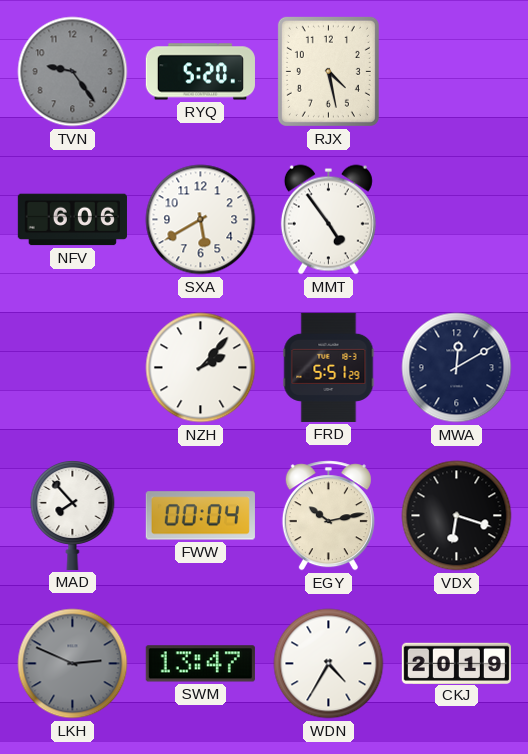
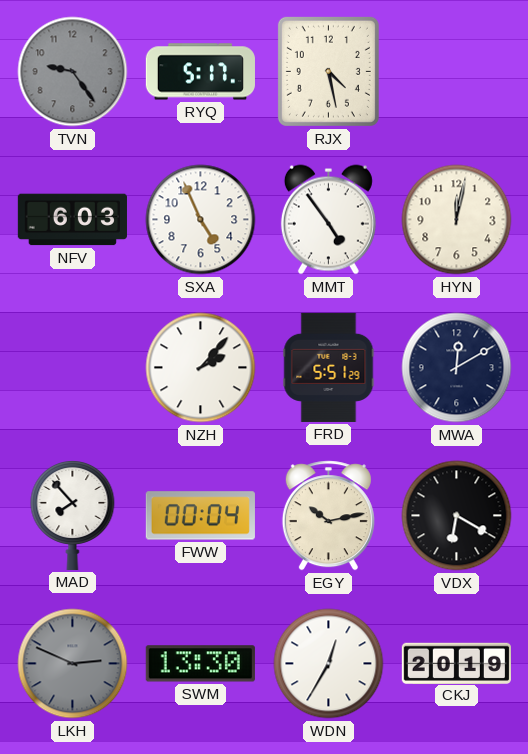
RYQ: 5:20 -> 5:17
NFV: 6:06 -> 6:03
SXA: 5:40 -> 4:56
HYN: none -> 12:02
VDX: 6:18 -> 6:20
SWM: 13:47 -> 13:30
WDN: 4:35 -> 12:35
